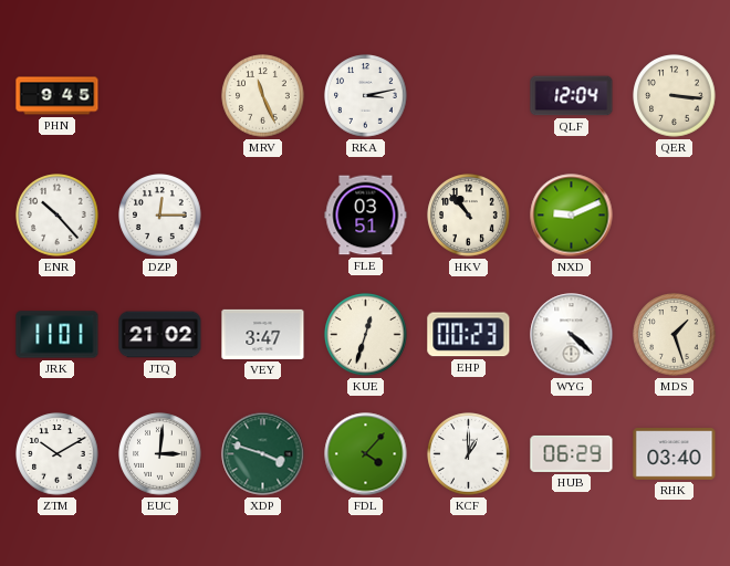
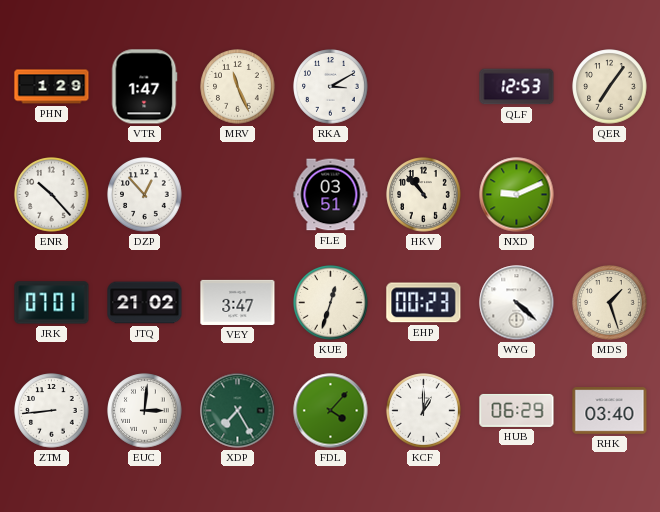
PHN: 9:45 -> 1:29
VTR: none -> 1:47
RKA: 3:13 -> 3:10
QLF: 12:04 -> 12:53
QER: 3:16 -> 7:06
DZP: 12:15 -> 12:53
JRK: 11:01 -> 07:01
ZTM: 10:10 -> 8:44
XDP: 3:48 -> 7:25
